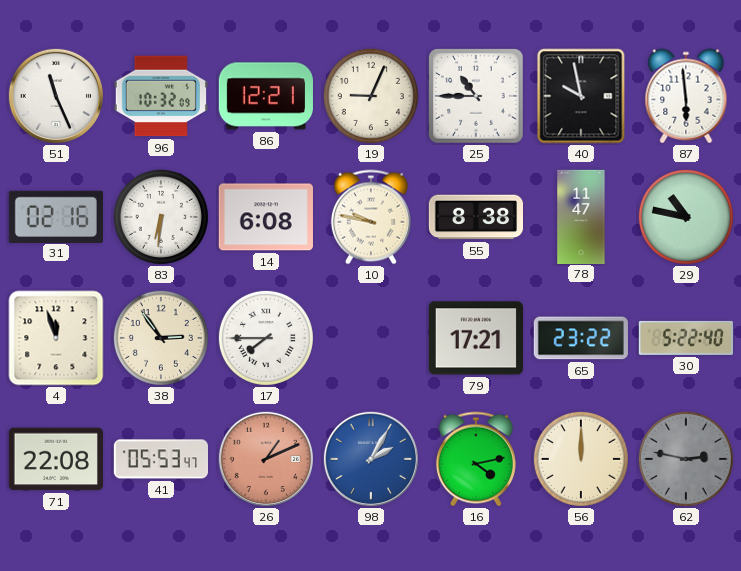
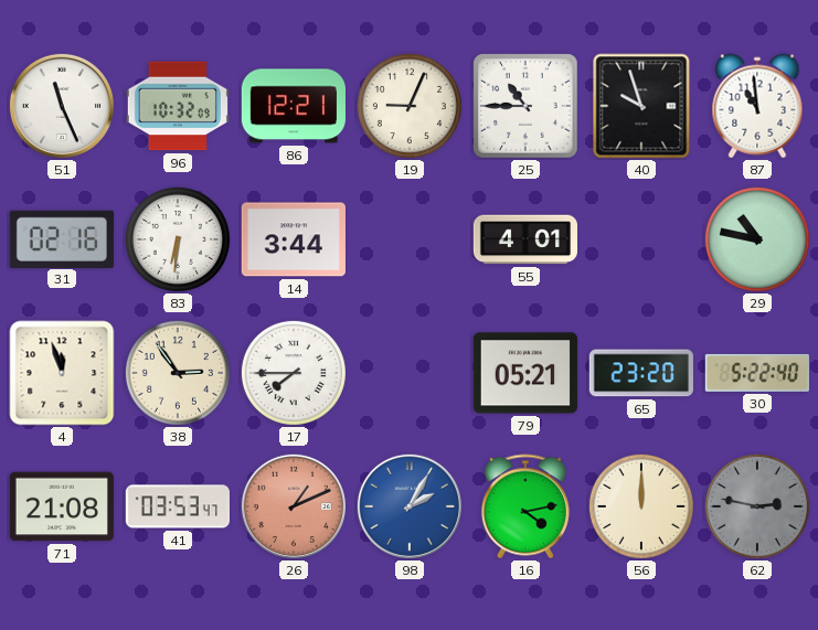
40: 9:58 -> 9:57
87: 5:59 -> 10:59
14: 6:08 -> 3:44
10: 9:47 -> none
55: 8:38 -> 4:01
78: 11:47 -> none
79: 17:21 -> 05:21
65: 23:22 -> 23:20
71: 22:08 -> 21:08
41: 05:53 -> 03:53
